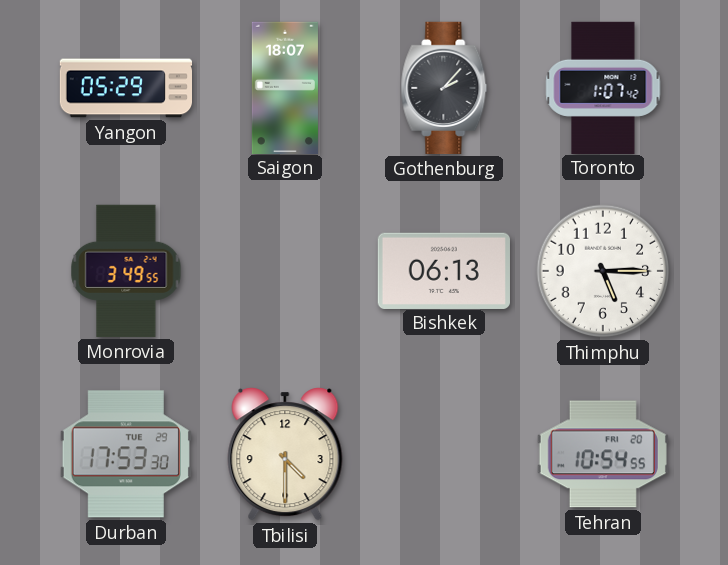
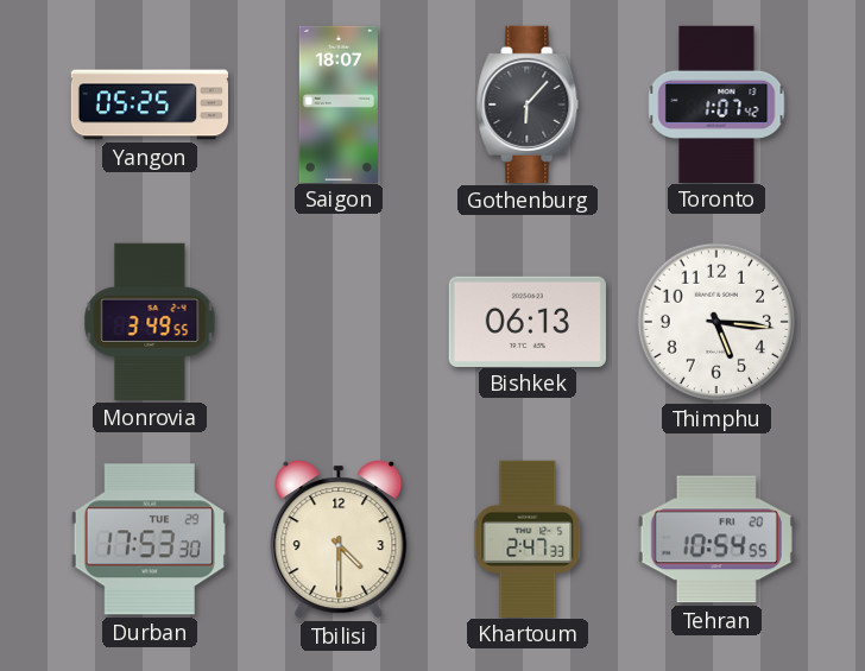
Yangon: 05:29 -> 05:25
Gothenburg: 2:07 -> 6:07
Thimphu: 5:15 -> 5:16
Khartoum: none -> 2:47
